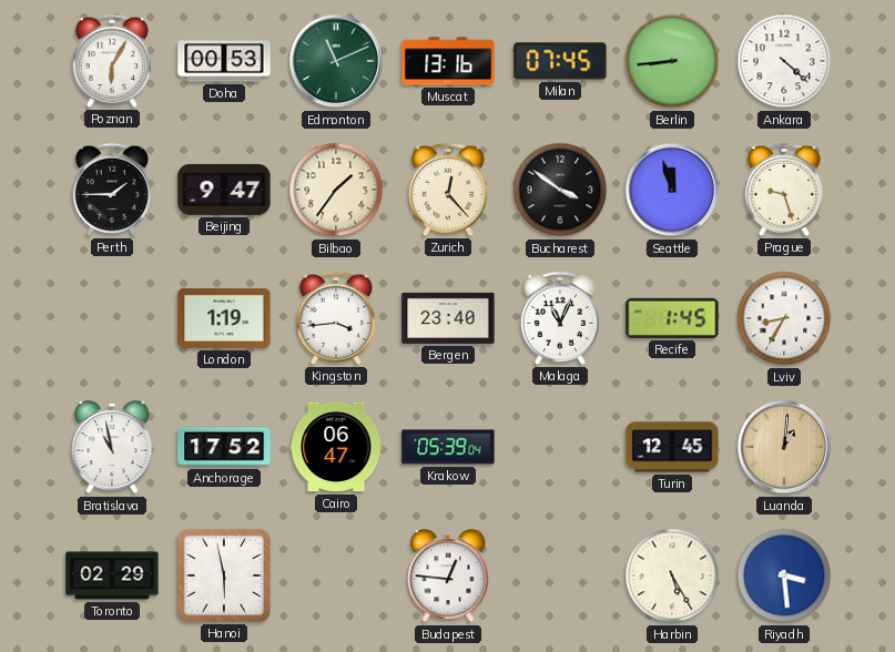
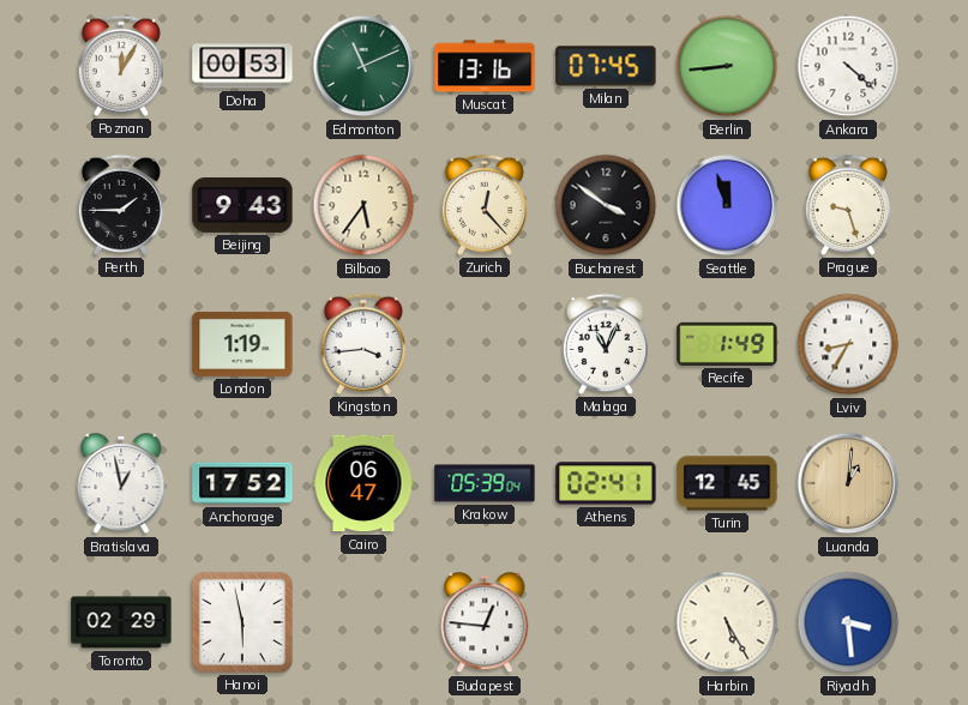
Poznan: 6:05 -> 12:05
Beijing: 9:47 -> 9:43
Bilbao: 1:36 -> 5:36
Bergen: 23:40 -> none
Recife: 1:45 -> 1:49
Bratislava: 10:58 -> 12:58
Athens: none -> 02:41
